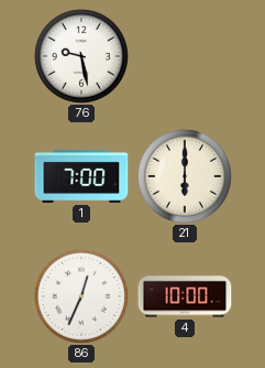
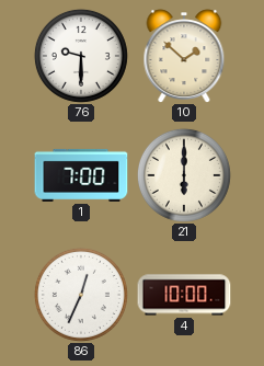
76: 9:28 -> 9:30
10: none -> 1:52
